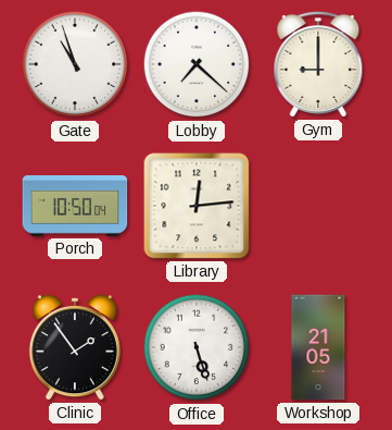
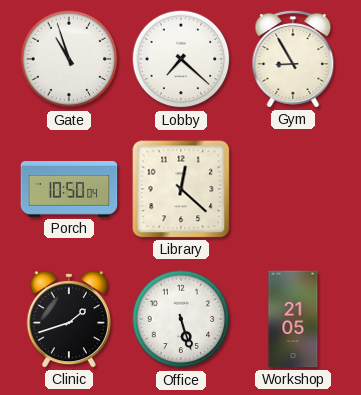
Gym: 9:00 -> 8:55
Library: 12:14 -> 12:22
Clinic: 1:54 -> 1:42
